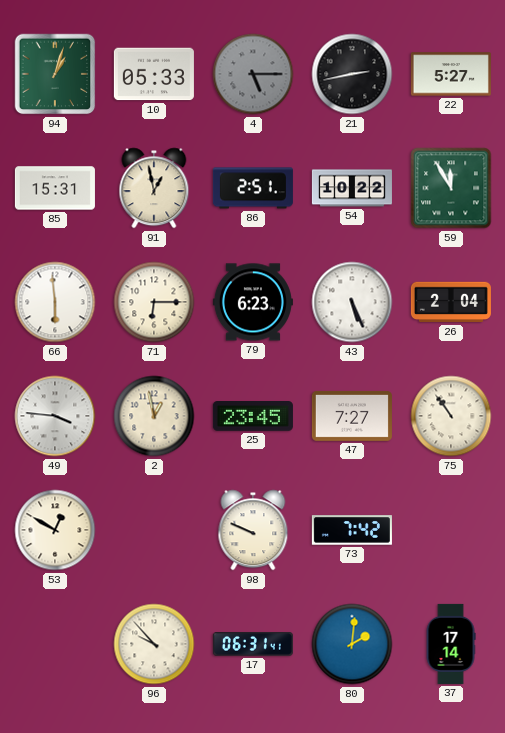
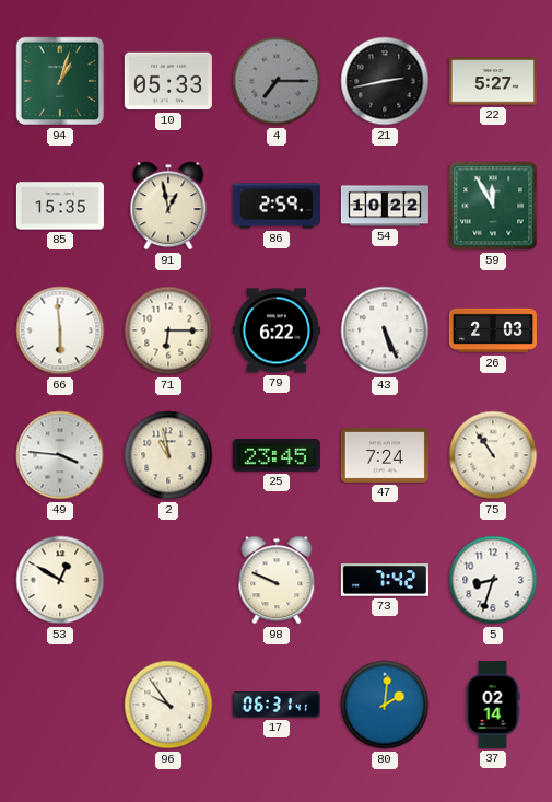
4: 5:15 -> 7:15
85: 15:31 -> 15:35
86: 2:51 -> 2:59
79: 6:23 -> 6:22
26: 2:04 -> 2:03
2: 12:58 -> 10:58
47: 7:27 -> 7:24
5: none -> 8:33
96: 9:53 -> 9:54
37: 17:14 -> 02:14
